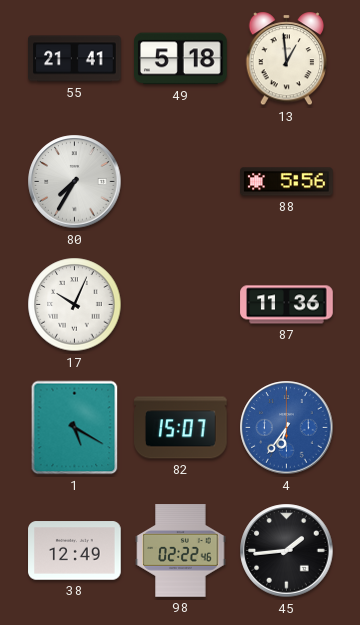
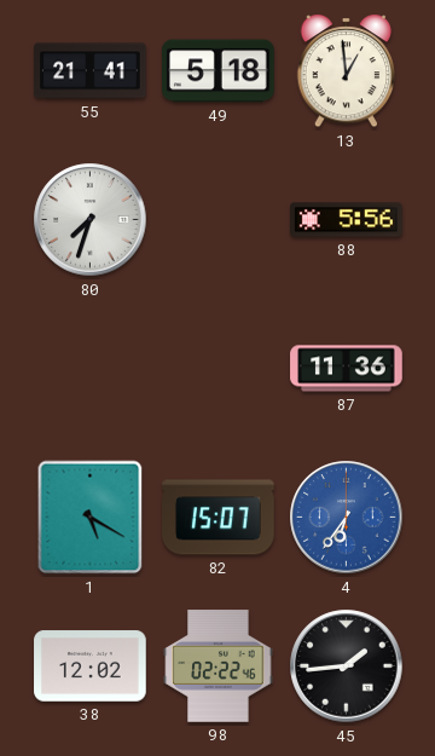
80: 7:35 -> 7:33
17: 10:04 -> none
38: 12:49 -> 12:02
